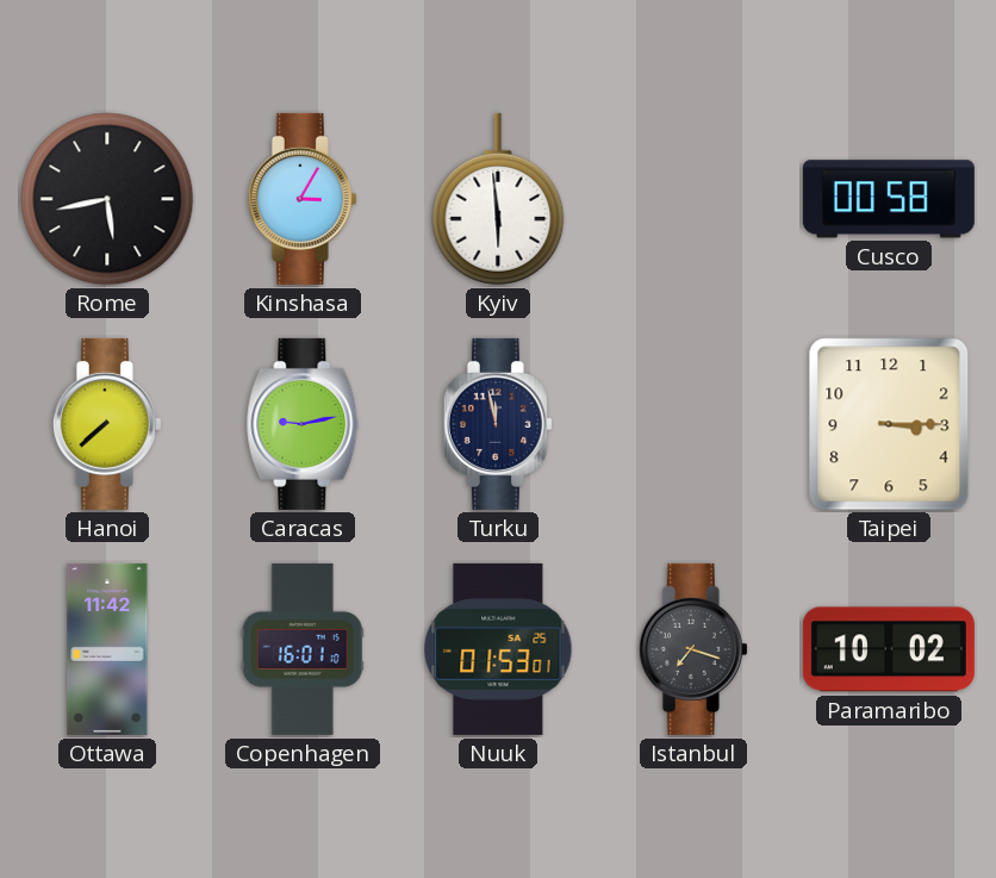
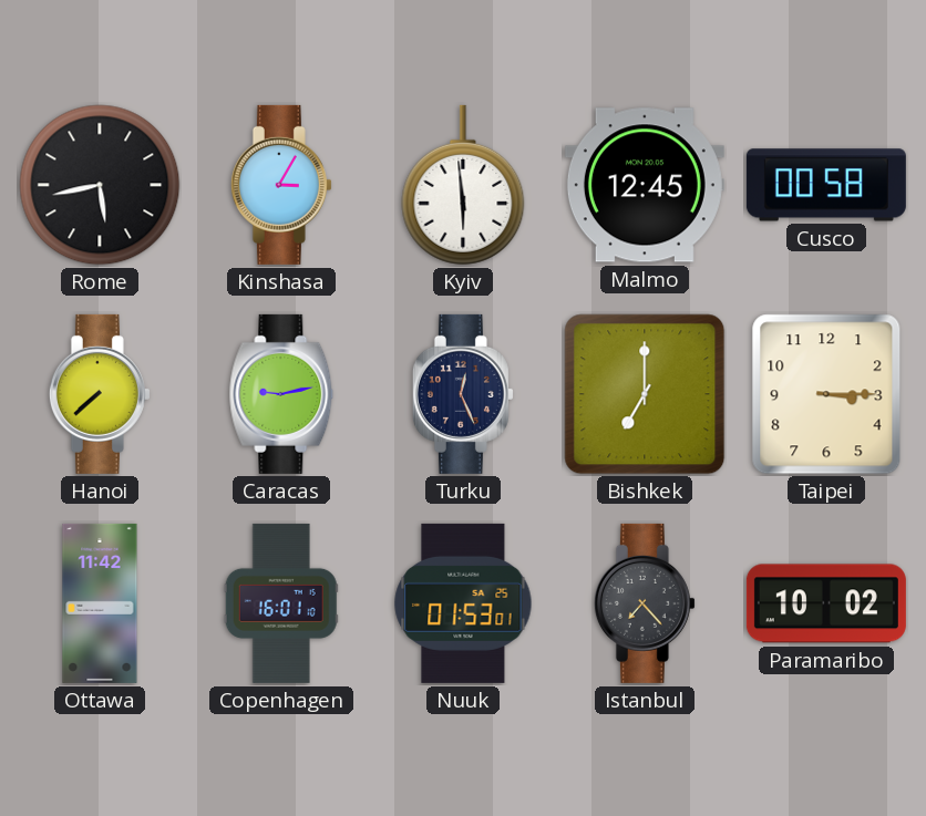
Malmo: none -> 12:45
Turku: 11:58 -> 12:26
Bishkek: none -> 7:00
Istanbul: 7:18 -> 7:23
